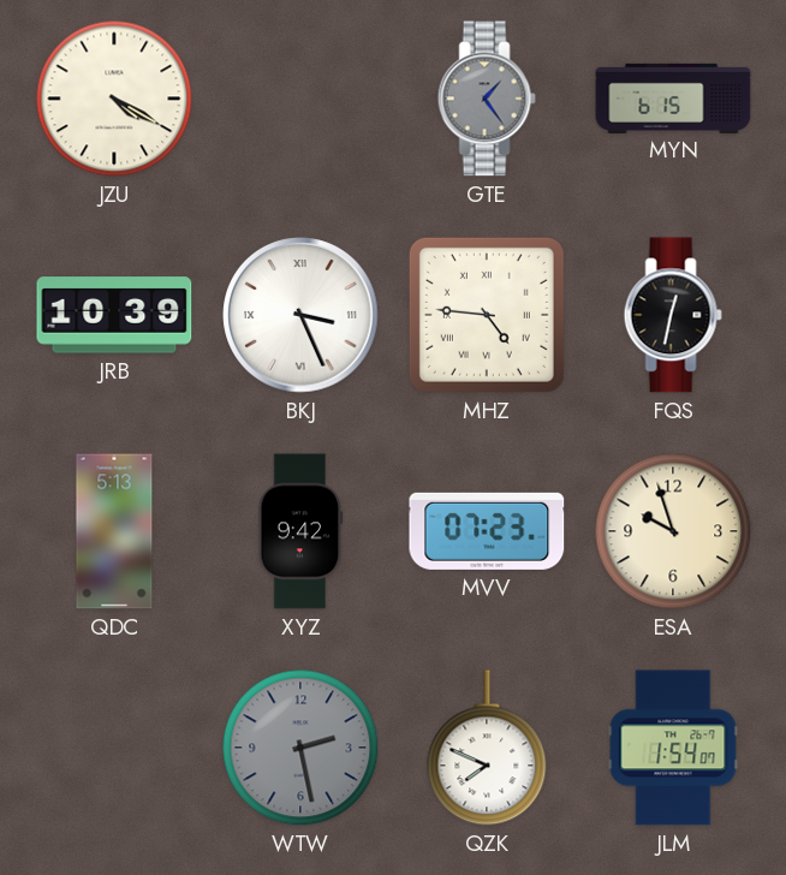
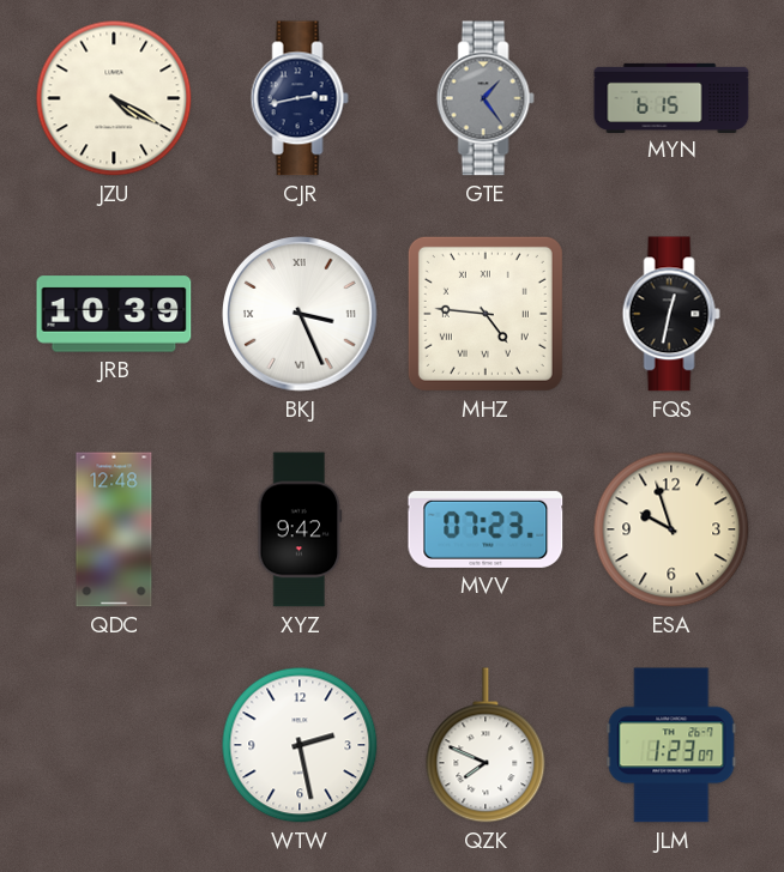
CJR: none -> 2:43
QDC: 5:13 -> 12:48
WTW dial: grey -> white
JLM: 1:54 -> 1:23
